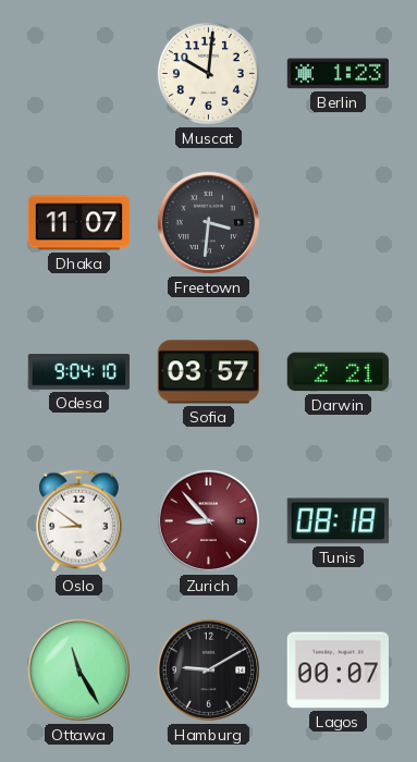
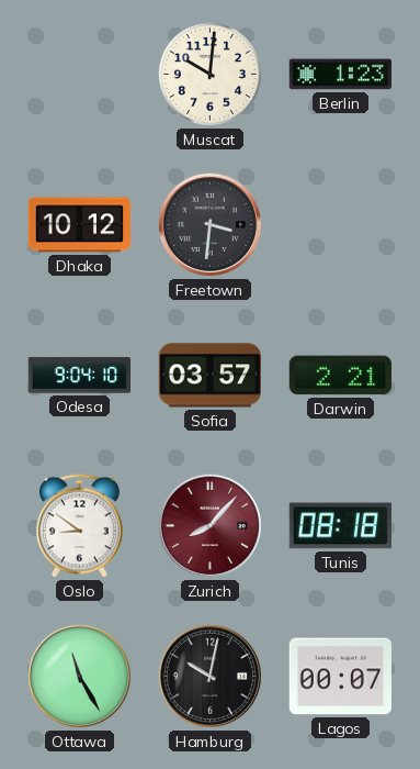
Dhaka: 11:07 -> 10:12
Zurich: 8:53 -> 8:07
Hamburg: 9:10 -> 10:02
